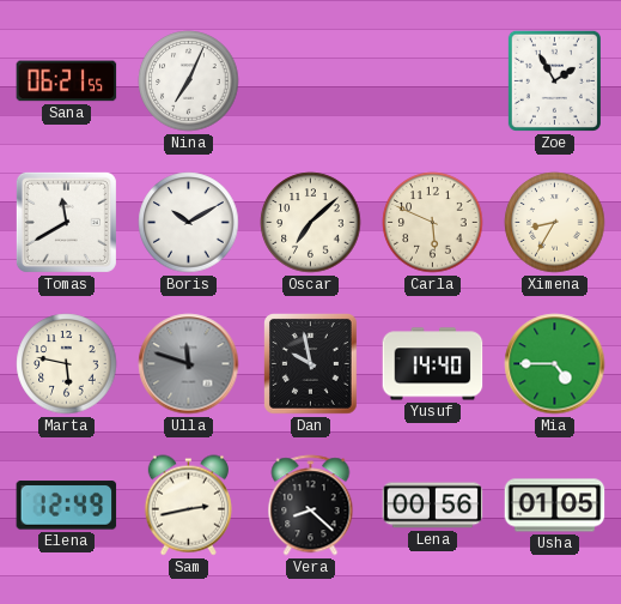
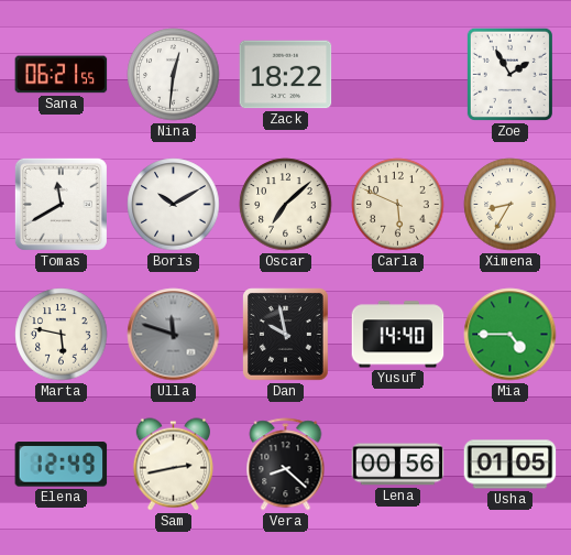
Nina: 7:04 -> 12:31
Zack: none -> 18:22
